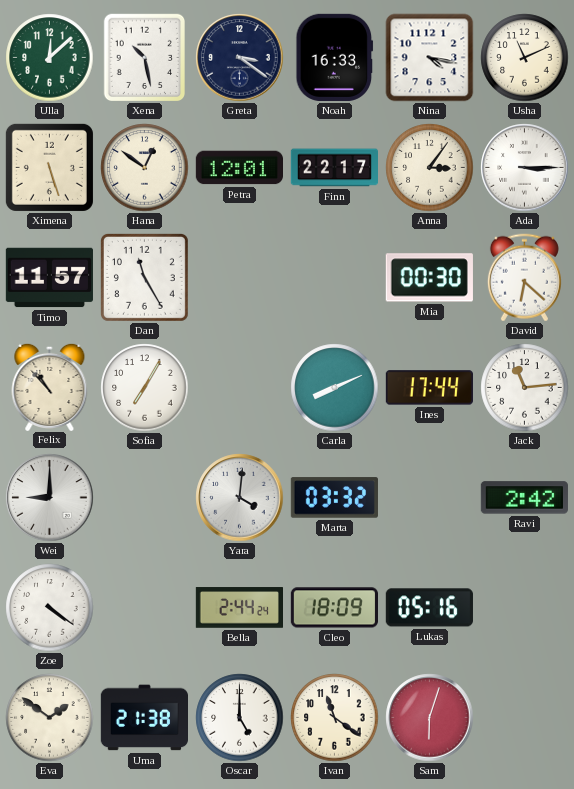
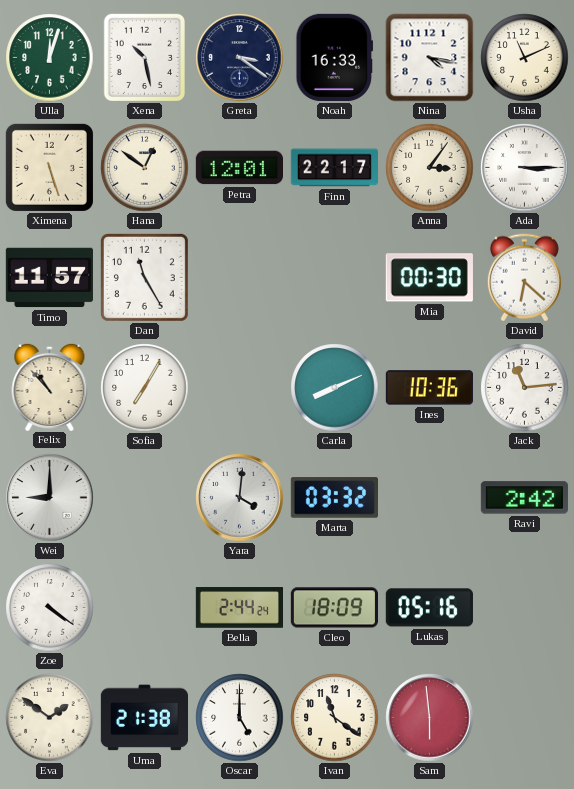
Ulla: 12:08 -> 12:03
Ines: 17:44 -> 10:36
Sam: 6:03 -> 5:59
